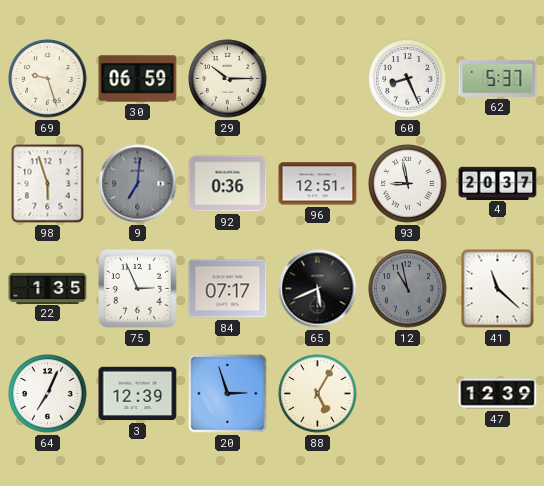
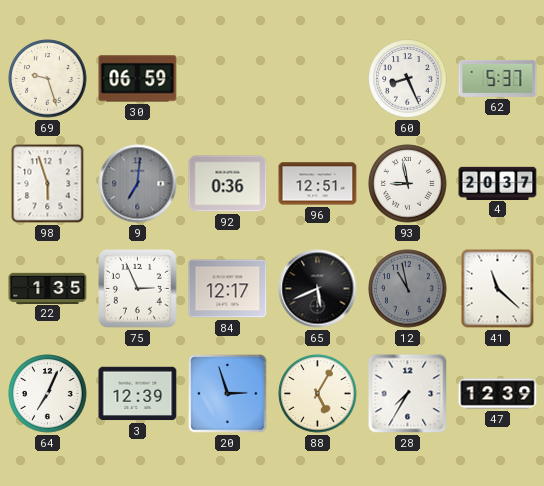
29: 10:15 -> none
84: 07:17 -> 12:17
28: none -> 7:35
